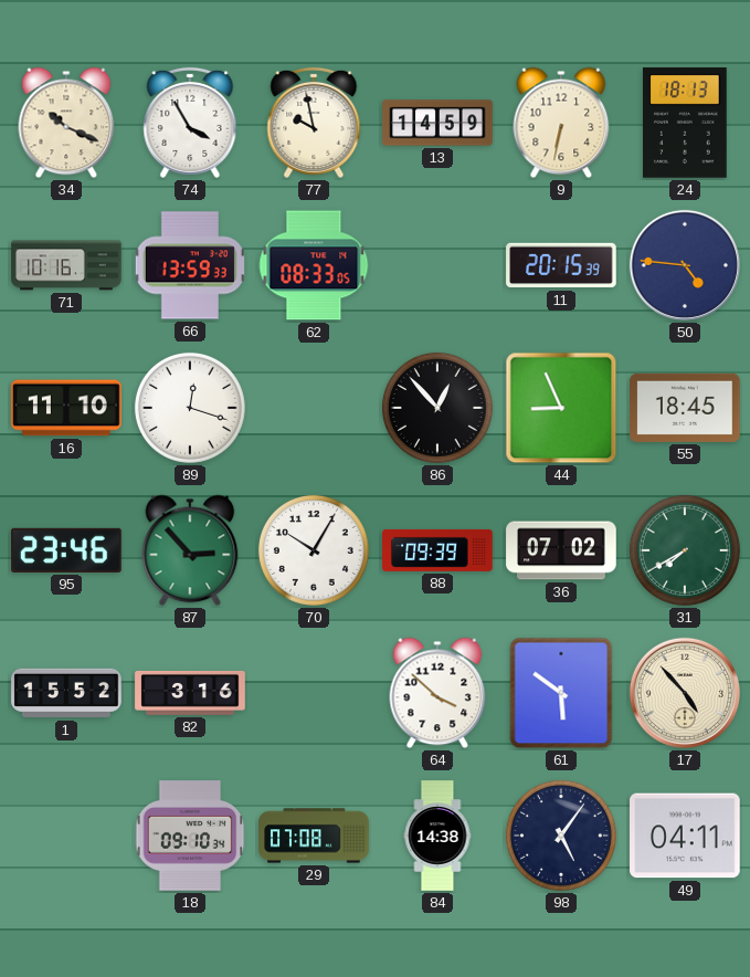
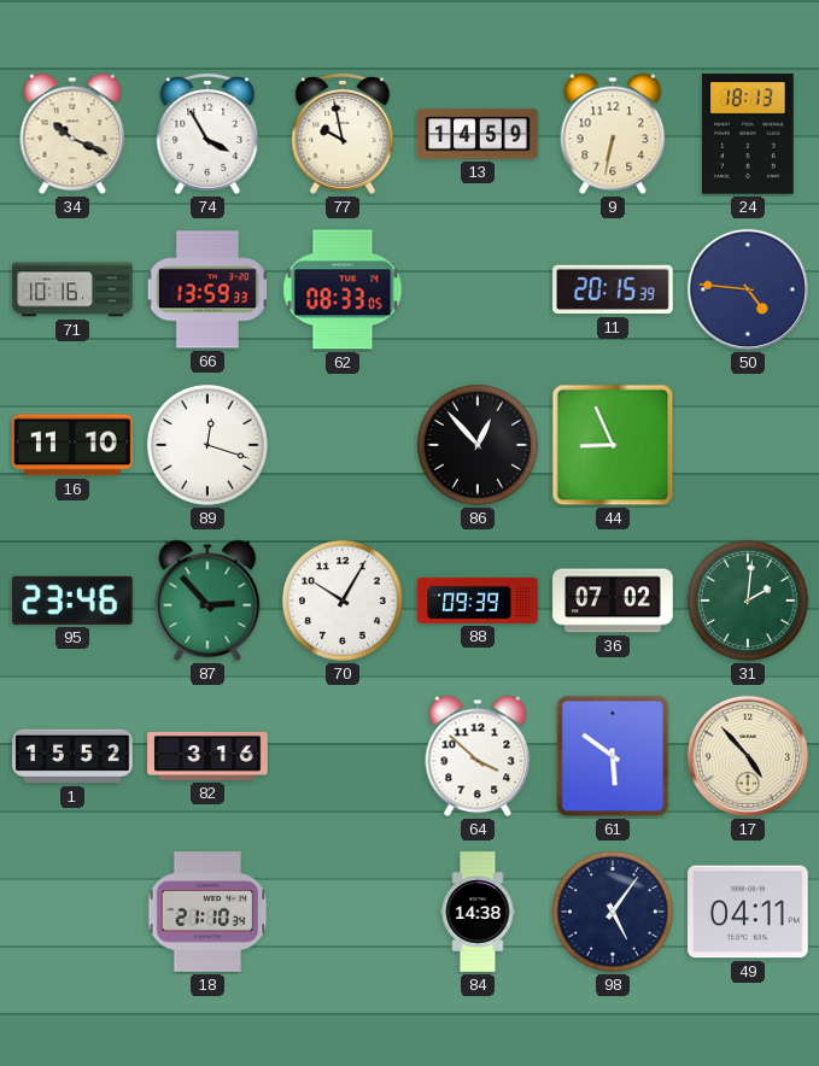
55: 18:45 -> none
31: 7:40 -> 2:01
18: 09:10 -> 21:10
29: 07:08 -> none
